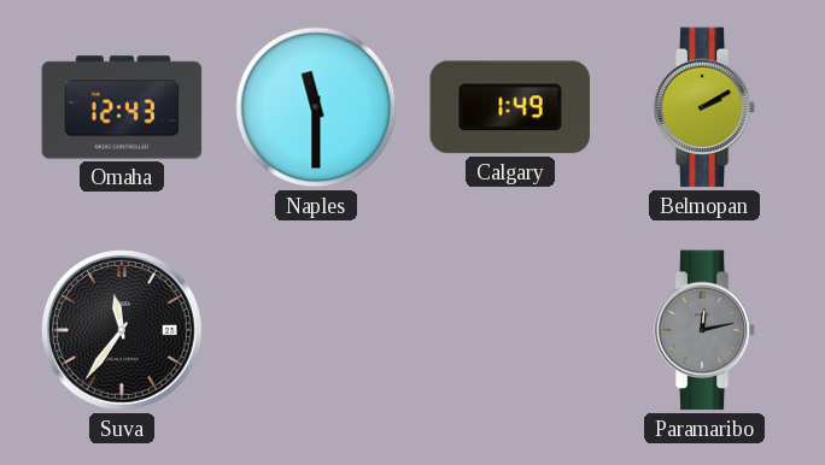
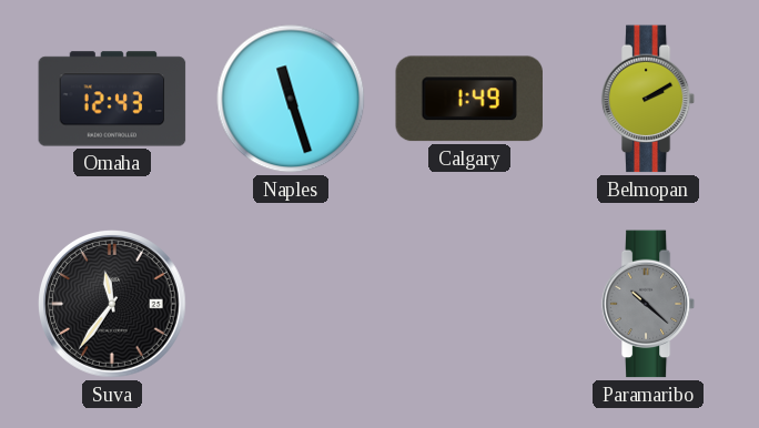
Naples: 11:30 -> 11:27
Paramaribo: 12:13 -> 10:22
